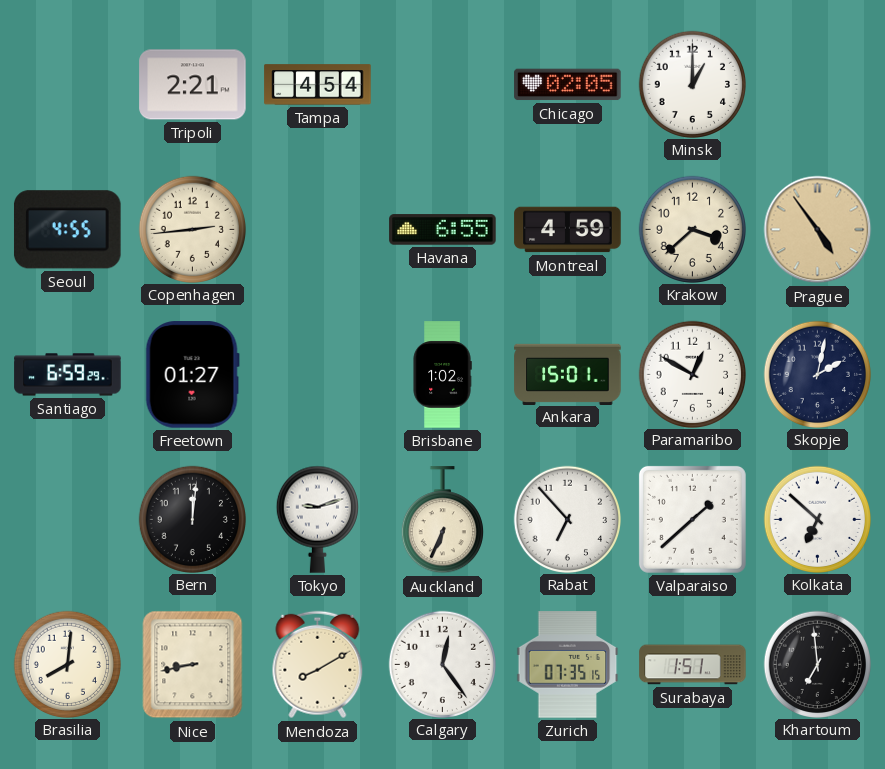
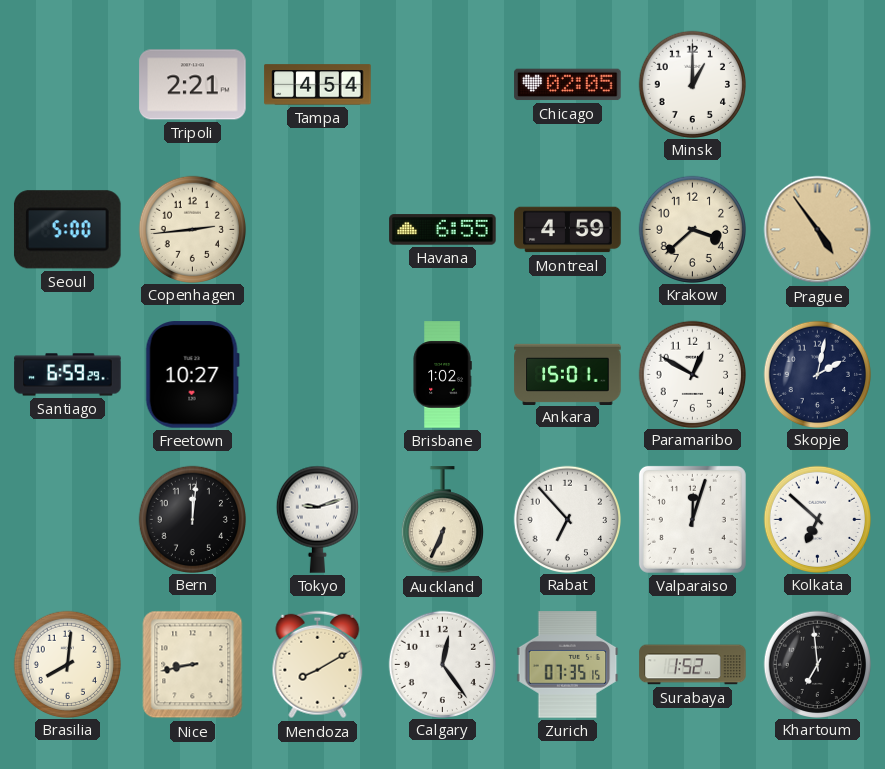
Seoul: 4:55 -> 5:00
Freetown: 01:27 -> 10:27
Valparaiso: 1:38 -> 12:03
Surabaya: 1:51 -> 1:52
